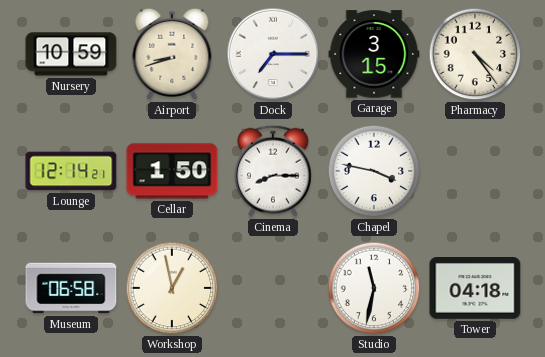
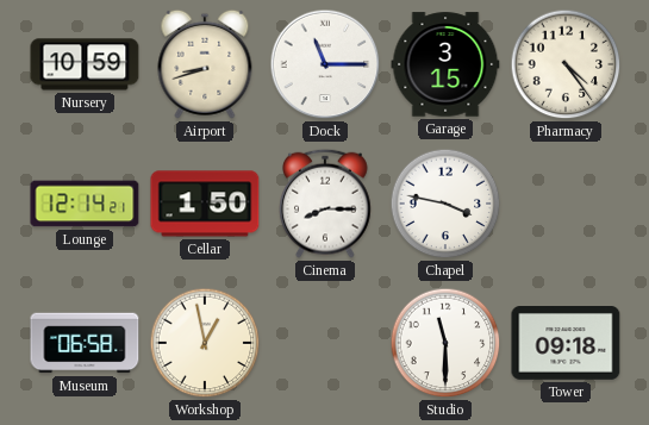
Dock: 7:15 -> 11:15
Studio: 11:32 -> 11:30
Tower: 04:18 -> 09:18
